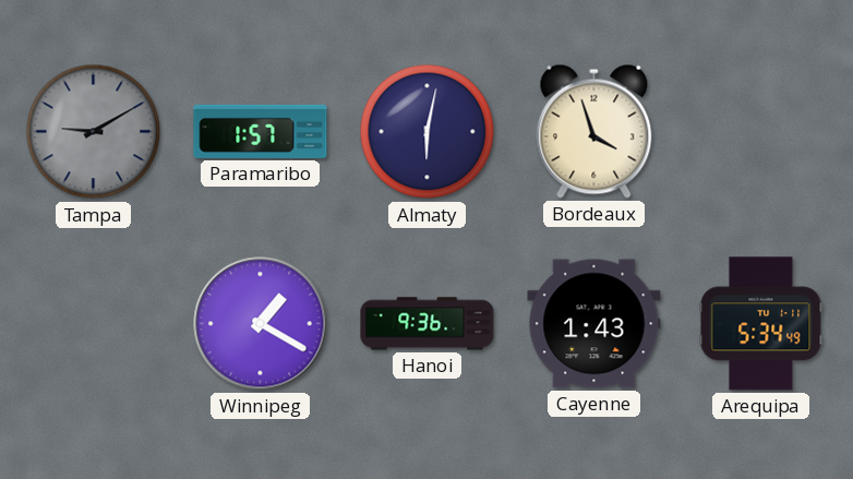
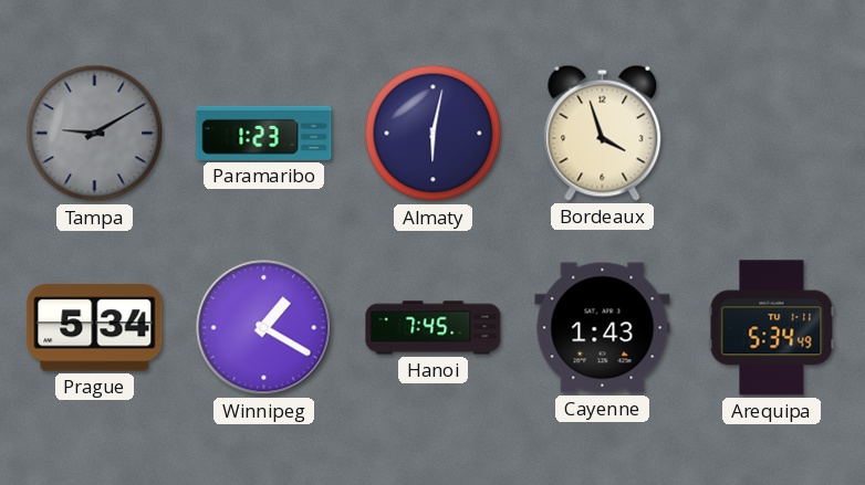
Paramaribo: 1:57 -> 1:23
Prague: none -> 5:34
Hanoi: 9:36 -> 7:45
